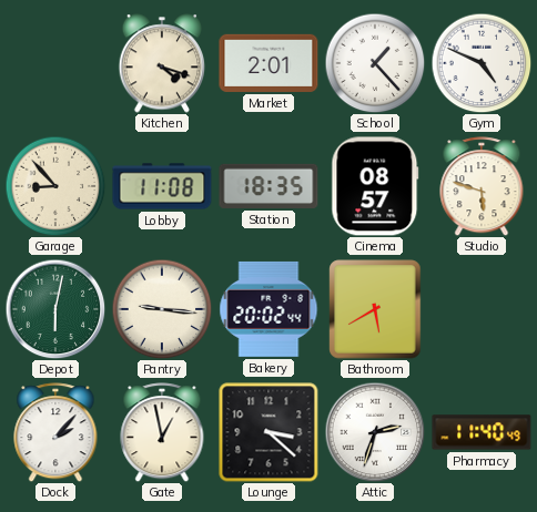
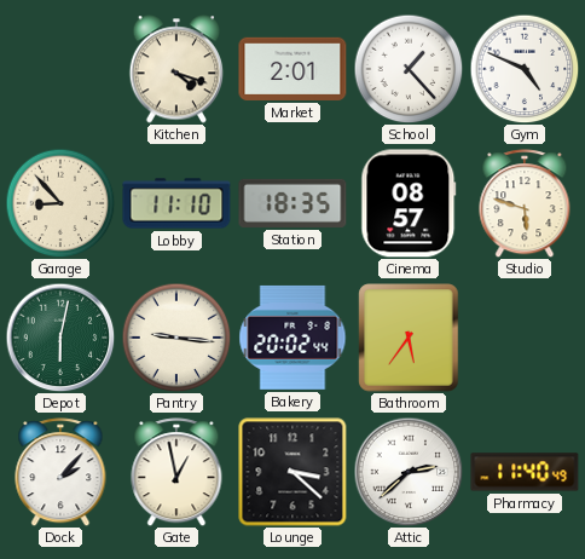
Lobby: 11:08 -> 11:10
Bathroom: 5:40 -> 5:36
Attic: 2:33 -> 2:38
